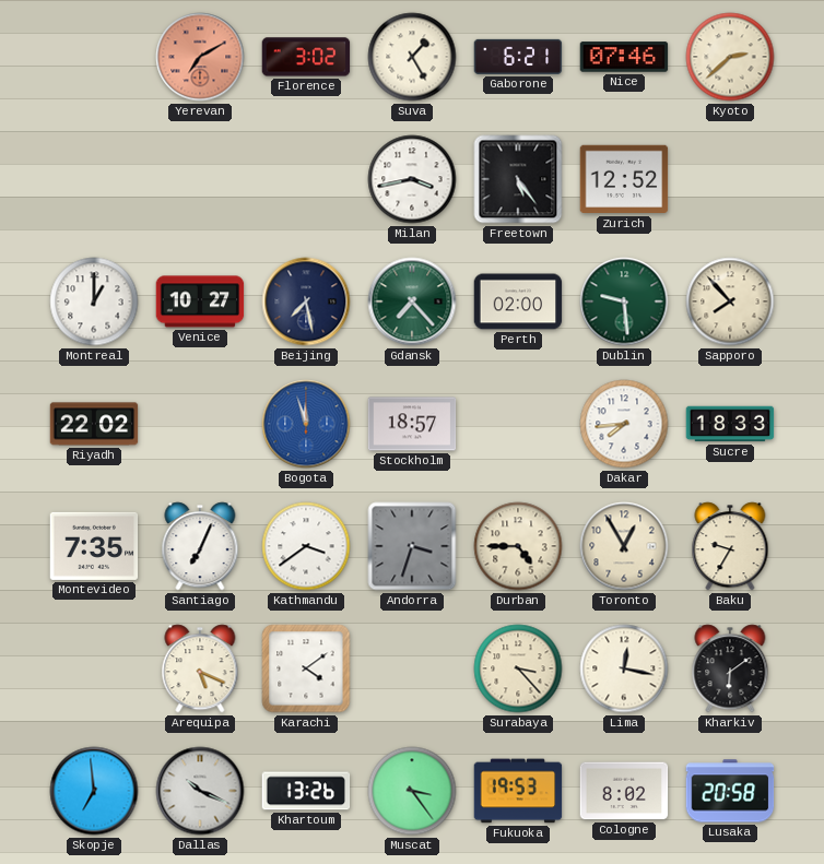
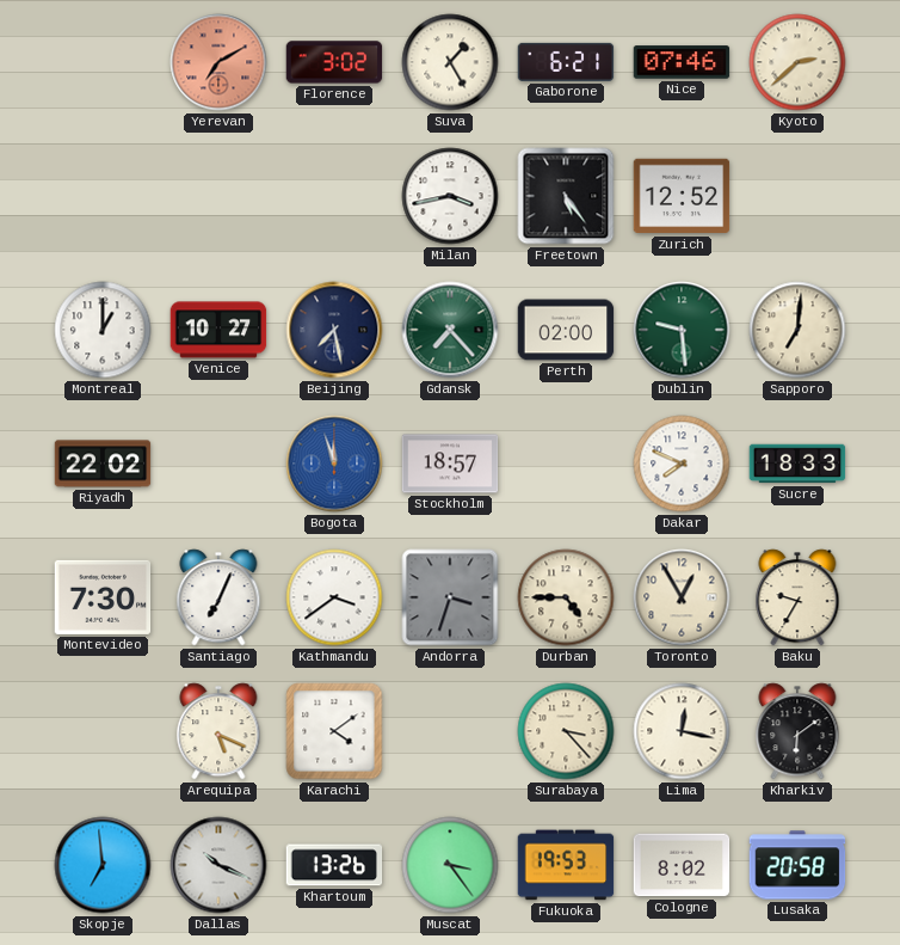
Sapporo: 7:53 -> 7:01
Dakar: 7:44 -> 7:49
Montevideo: 7:35 -> 7:30
